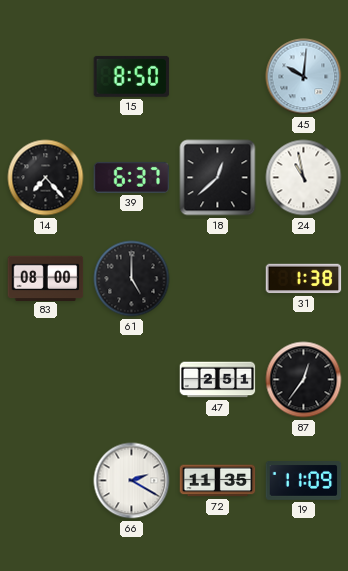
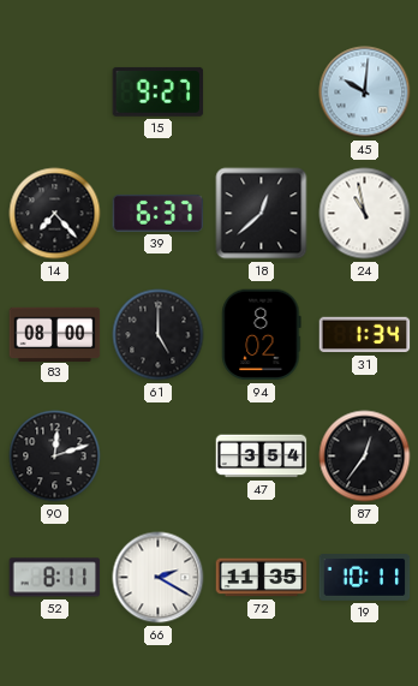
15: 8:50 -> 9:27
94: none -> 8:02
31: 1:38 -> 1:34
90: none -> 12:12
47: 2:51 -> 3:54
52: none -> 8:11
19: 11:09 -> 10:11
